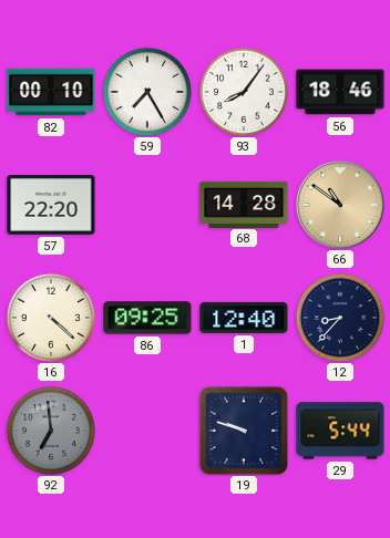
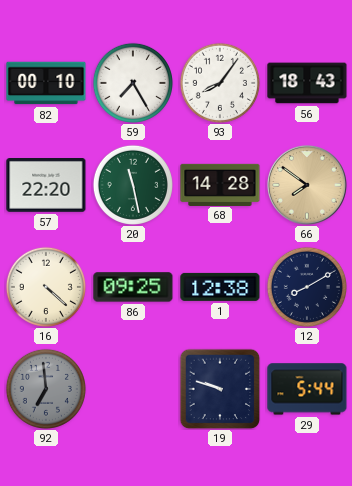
56: 18:46 -> 18:43
20: none -> 11:28
66: 10:51 -> 7:51
1: 12:40 -> 12:38
12: 8:37 -> 8:10
